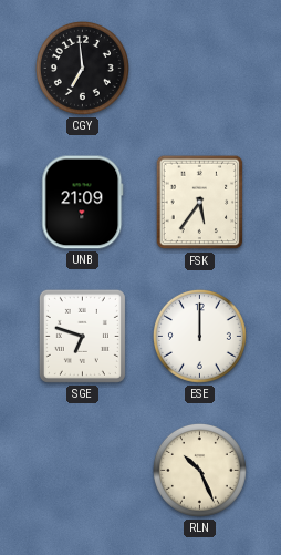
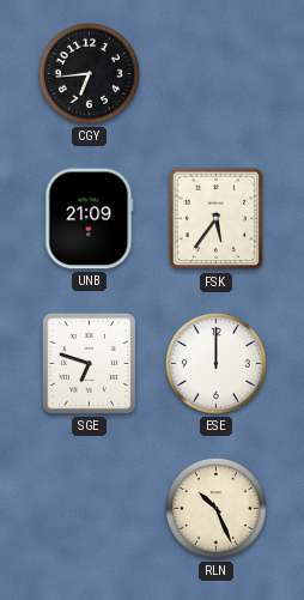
CGY: 6:59 -> 6:44
